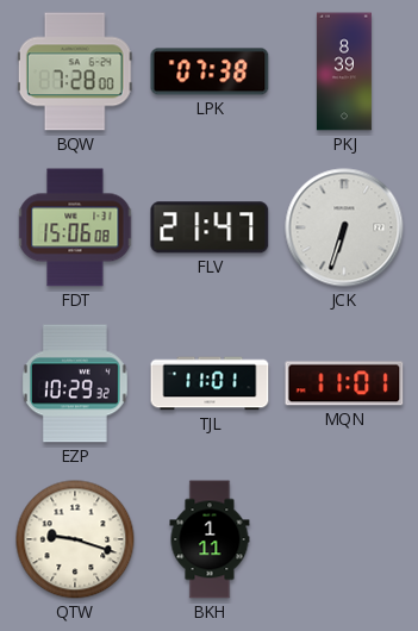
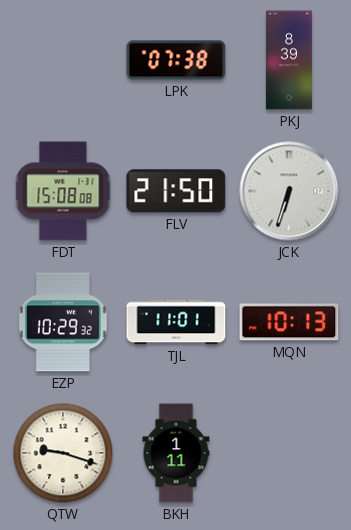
BQW: 7:28 -> none
FDT: 15:06 -> 15:08
FLV: 21:47 -> 21:50
MQN: 11:01 -> 10:13
